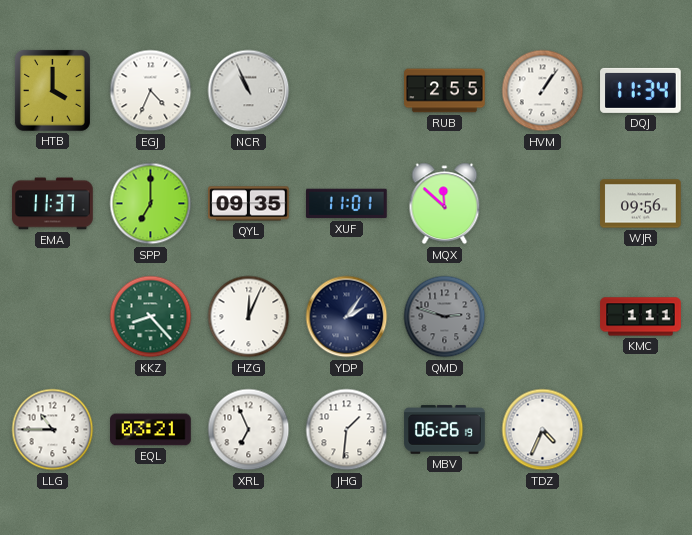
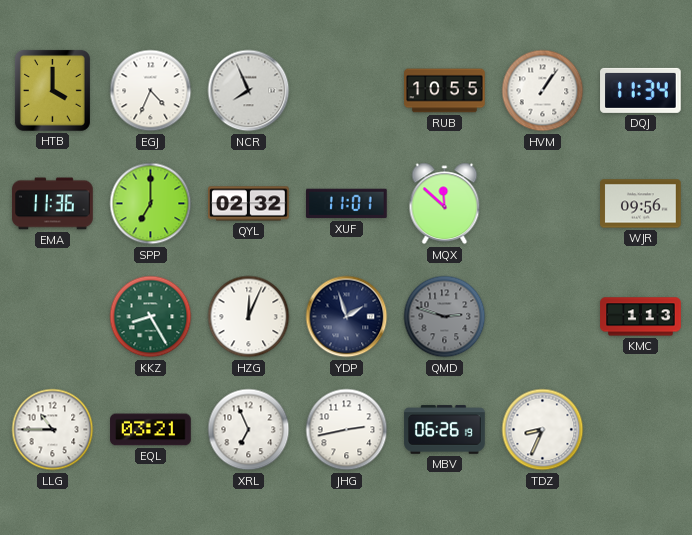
NCR: 10:56 -> 7:56
RUB: 2:55 -> 10:55
EMA: 11:37 -> 11:36
QYL: 09:35 -> 02:32
KKZ: 8:23 -> 8:25
YDP: 2:06 -> 1:57
KMC: 1:11 -> 1:13
JHG: 1:31 -> 2:43
TDZ: 4:34 -> 8:34
